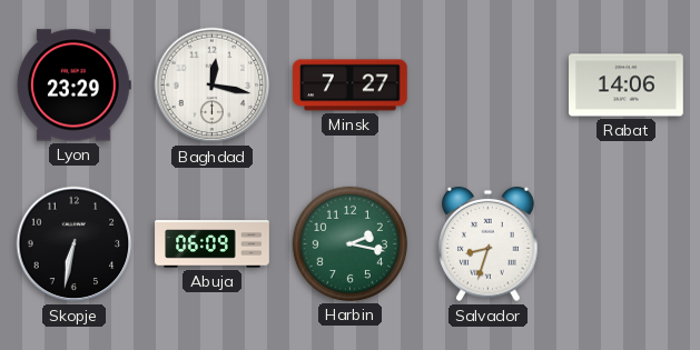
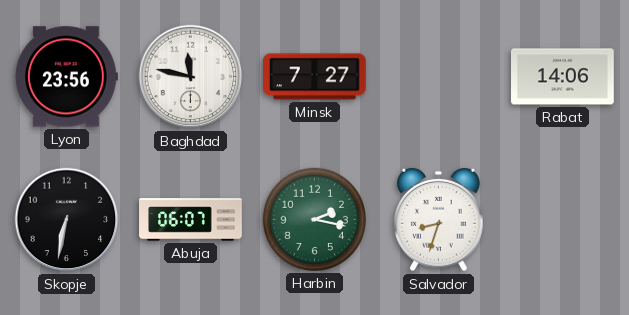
Lyon: 23:29 -> 23:56
Baghdad: 12:17 -> 11:47
Abuja: 06:09 -> 06:07
